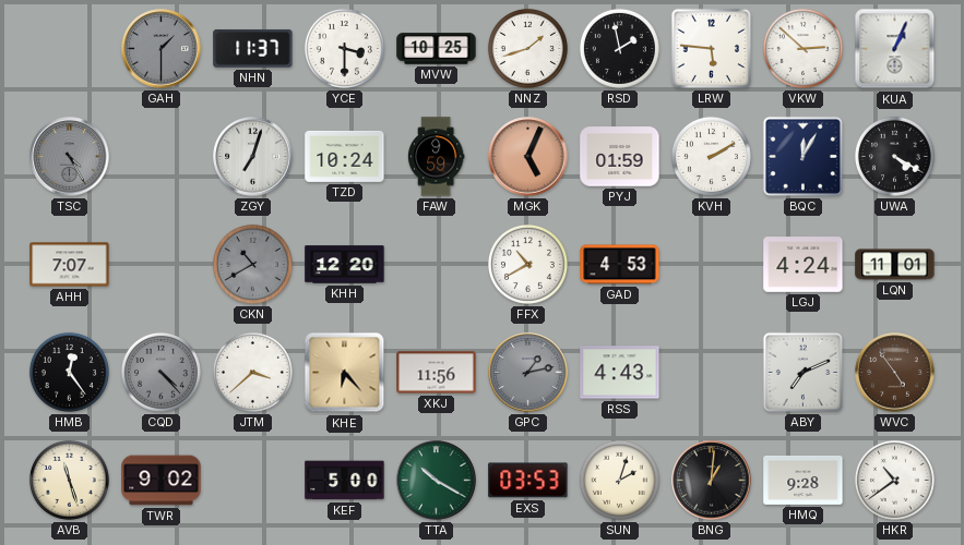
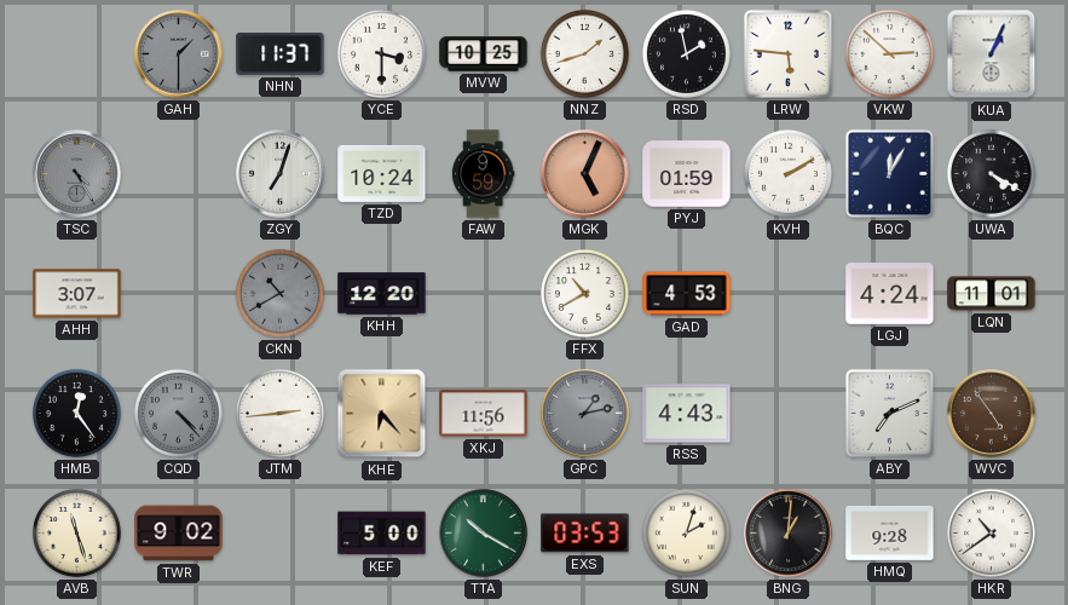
AHH: 7:07 -> 3:07
JTM: 3:38 -> 2:44
